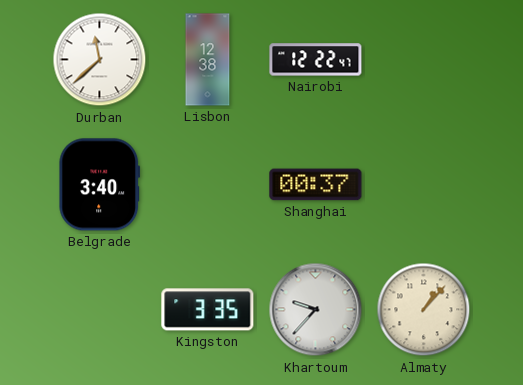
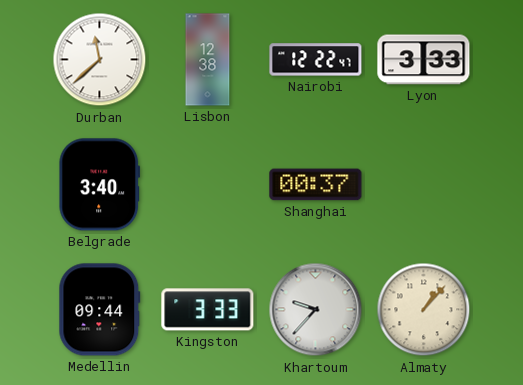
Lyon: none -> 3:33
Medellin: none -> 09:44
Kingston: 3:35 -> 3:33
